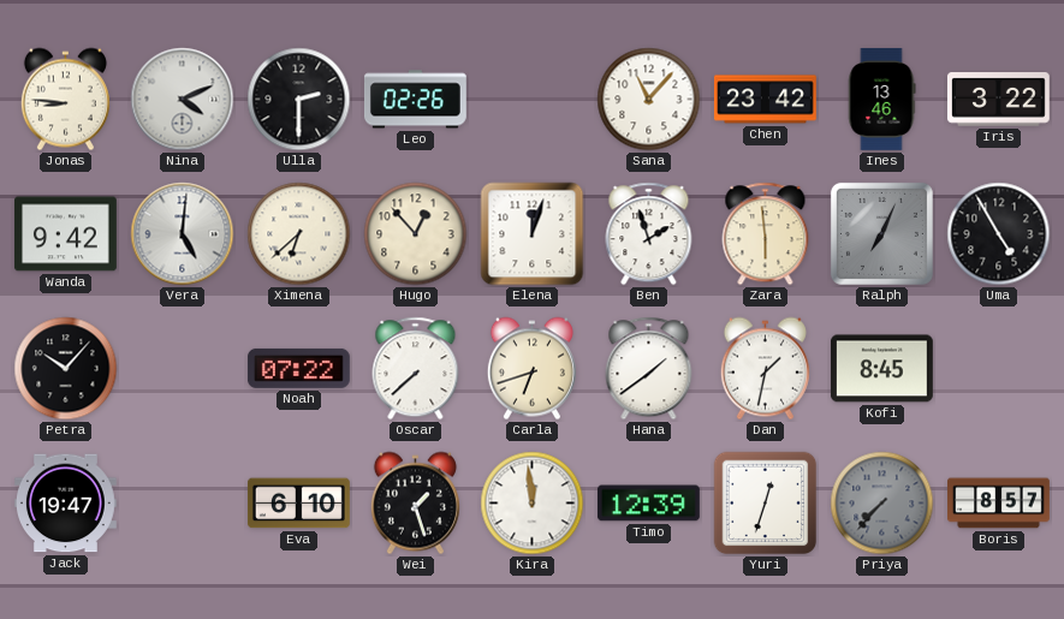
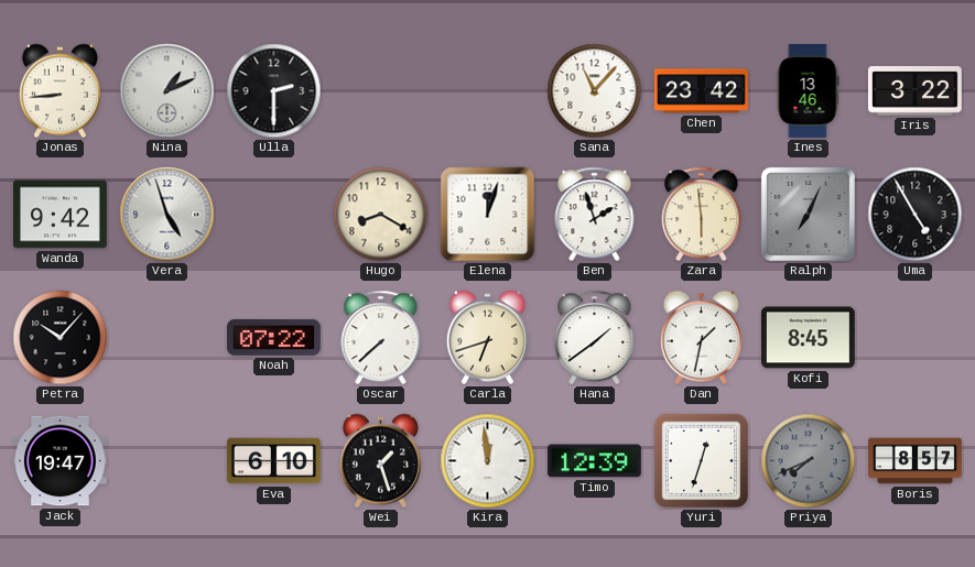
Jonas: 8:46 -> 8:44
Nina: 4:11 -> 1:11
Leo: 02:26 -> none
Vera: 5:01 -> 4:57
Ximena: 6:38 -> none
Hugo: 12:53 -> 8:20
Priya: 7:37 -> 7:41
